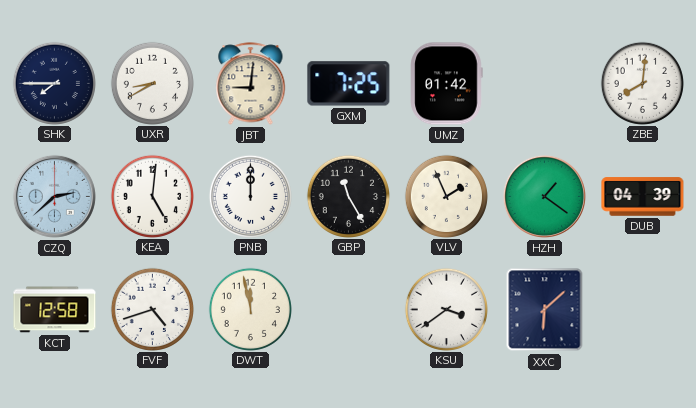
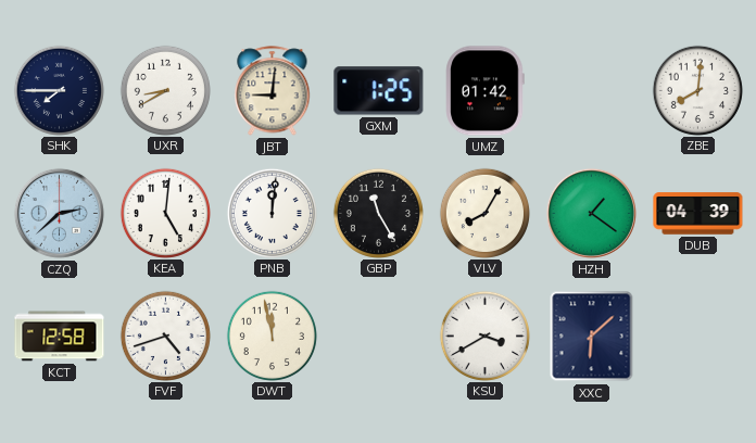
GXM: 7:25 -> 1:25
PNB: 12:00 -> 12:01
VLV: 1:56 -> 8:05
KSU: 3:39 -> 3:40
